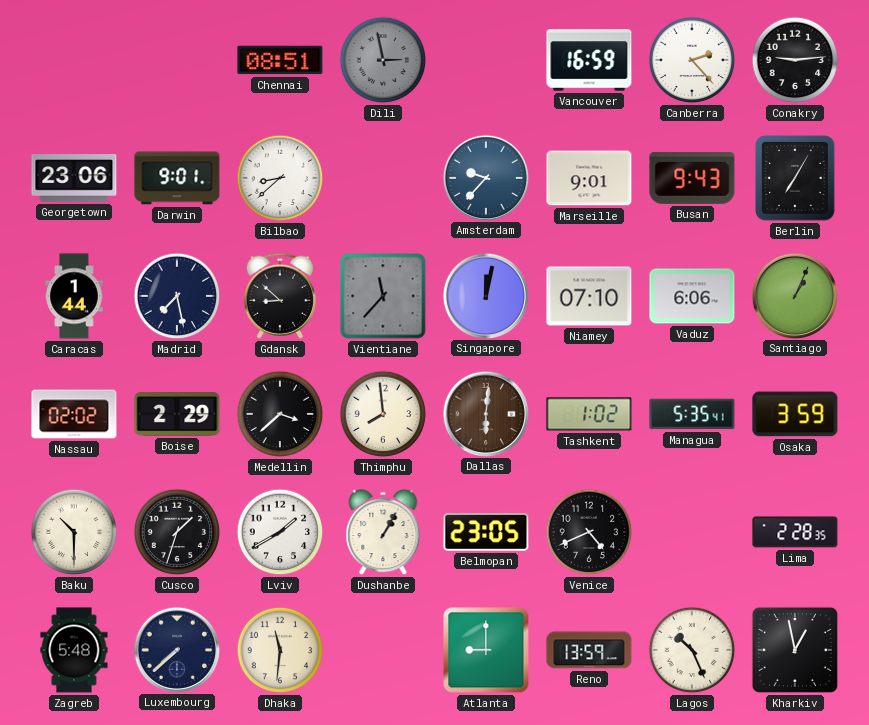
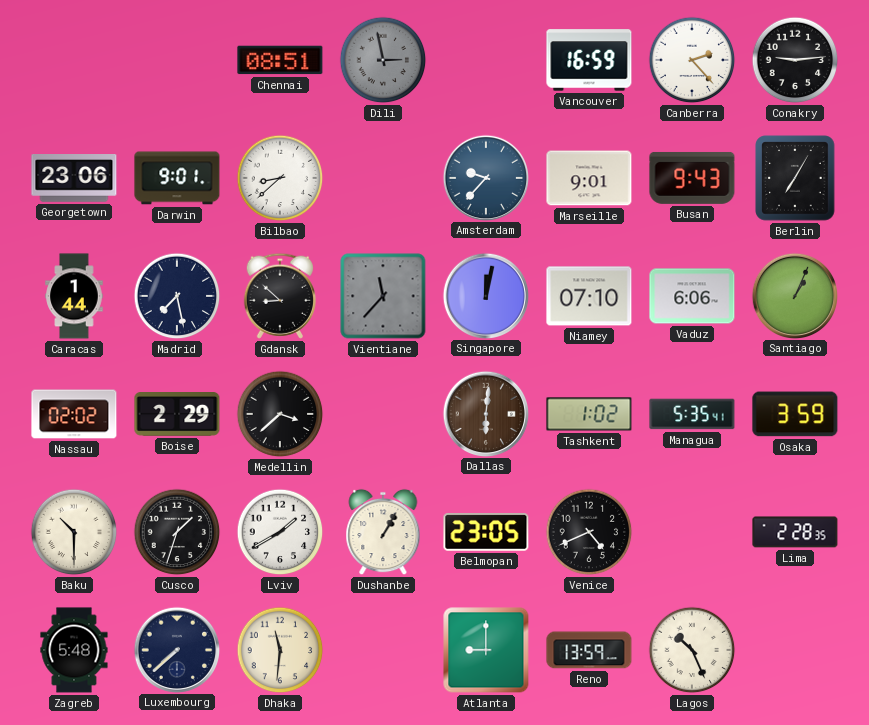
Thimphu: 7:59 -> none
Kharkiv: 12:58 -> none
